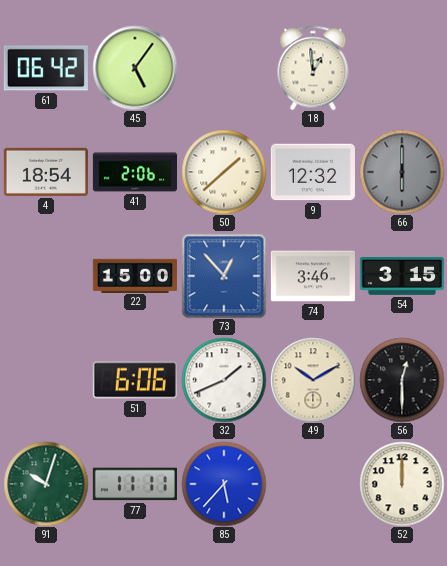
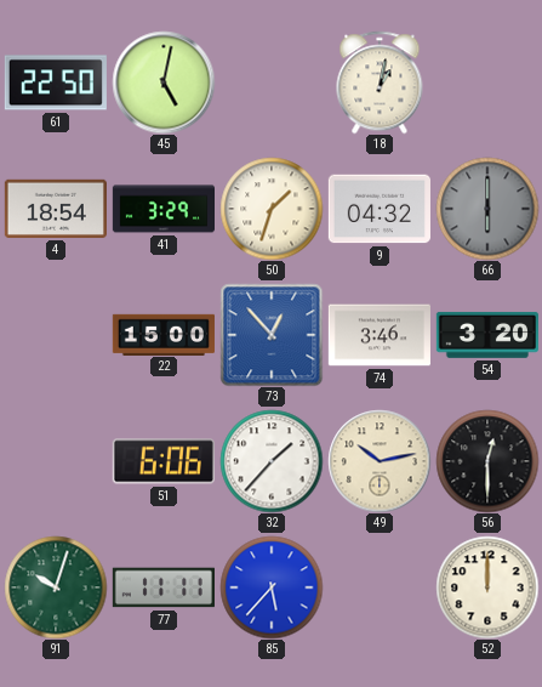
61: 06:42 -> 22:50
45: 5:06 -> 5:02
18: 12:59 -> 1:02
41: 2:06 -> 3:29
50: 1:38 -> 1:33
9: 12:32 -> 04:32
54: 3:15 -> 3:20
32: 1:41 -> 1:37
49: 10:10 -> 10:13
